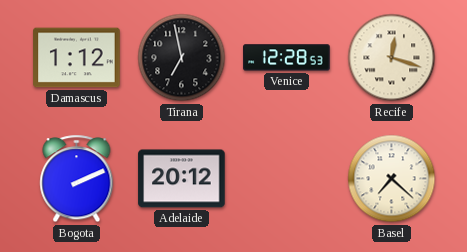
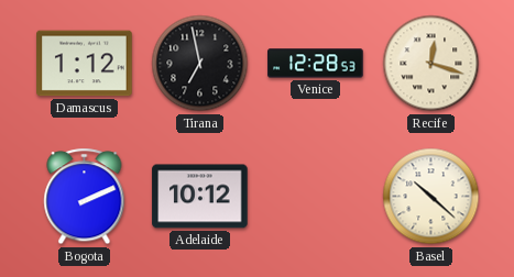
Adelaide: 20:12 -> 10:12
Basel: 7:22 -> 10:22
